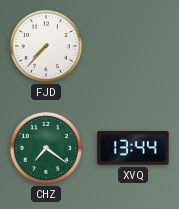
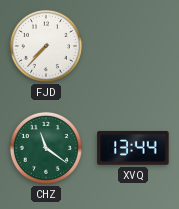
CHZ: 7:21 -> 11:21
